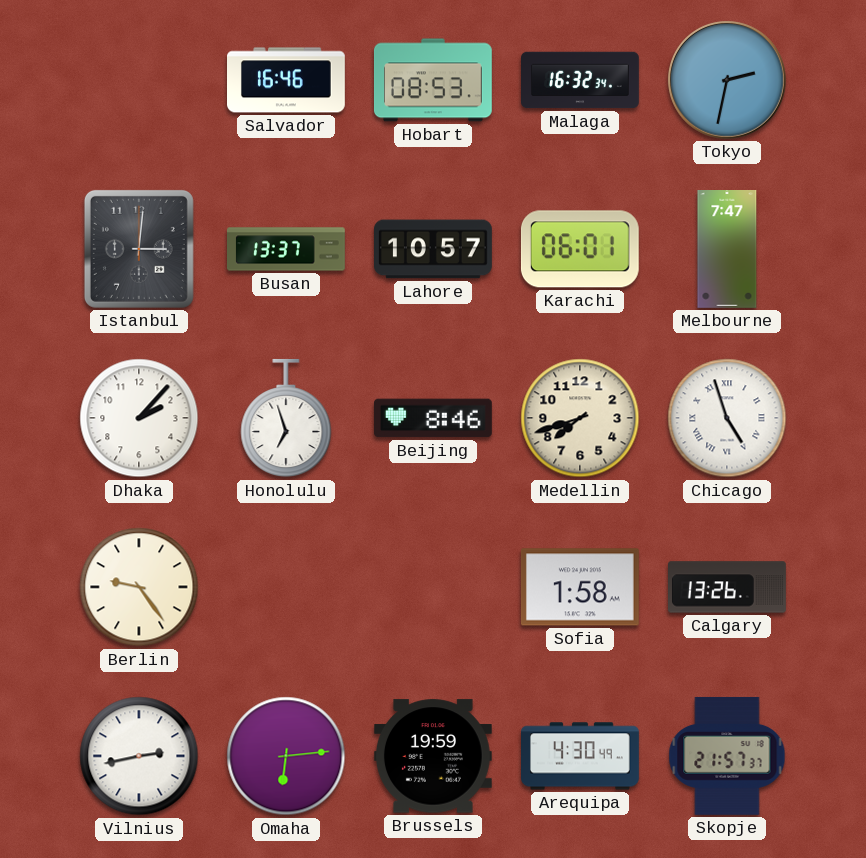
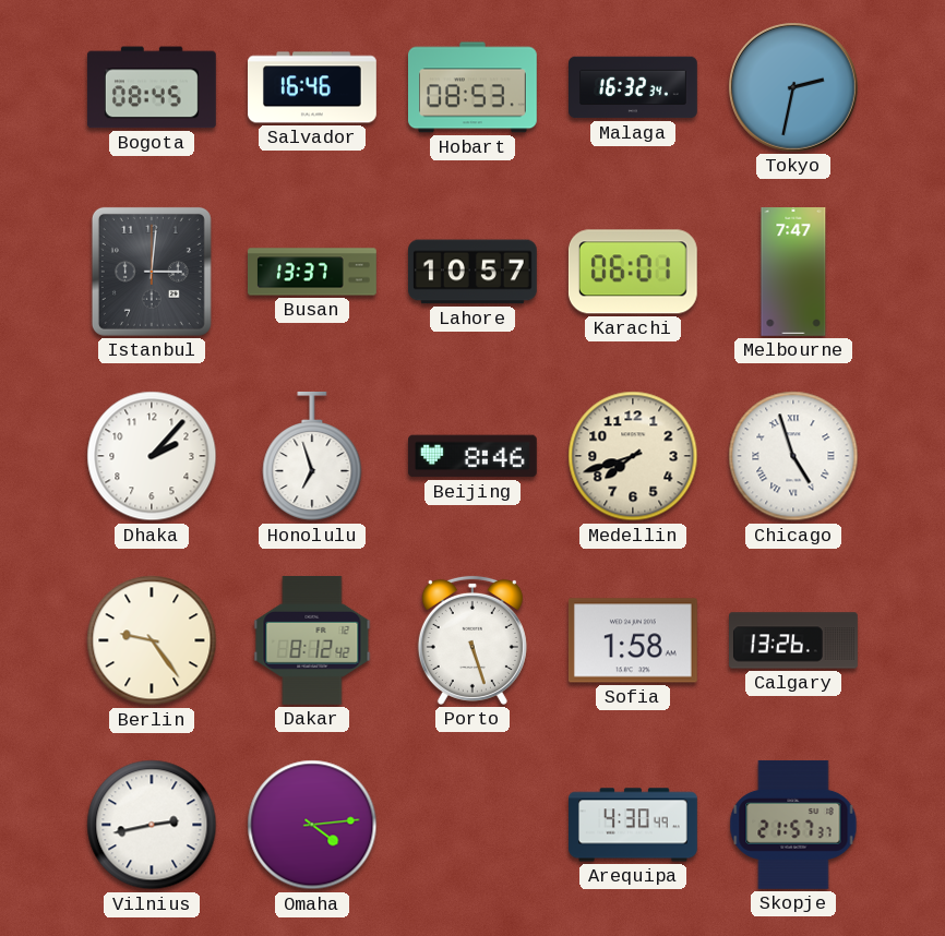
Bogota: none -> 08:45
Dakar: none -> 8:12
Porto: none -> 5:27
Omaha: 6:14 -> 4:14
Brussels: 19:59 -> none
